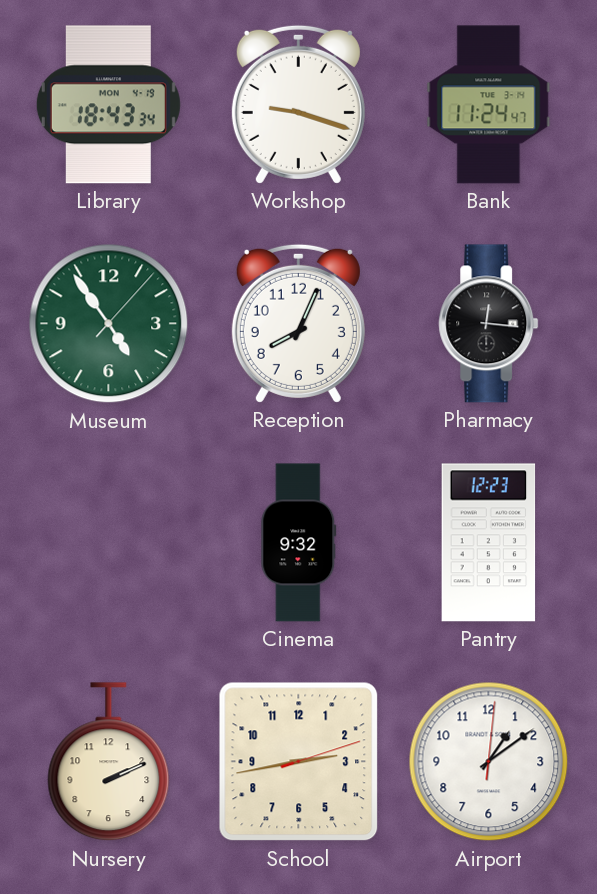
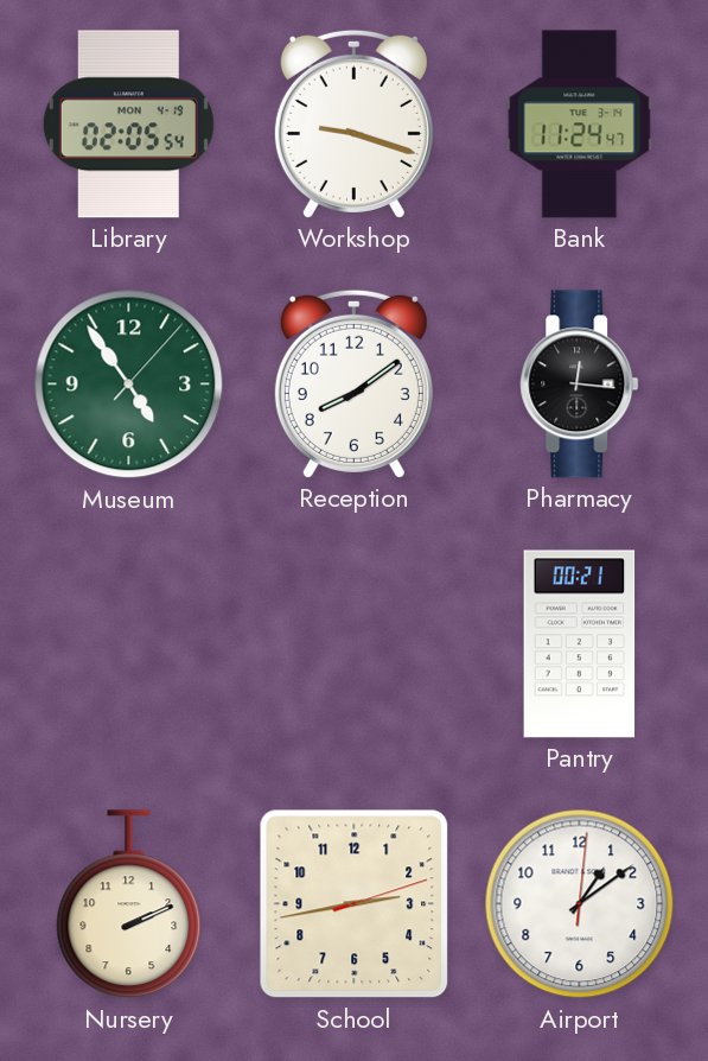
Library: 18:43 -> 02:05
Reception: 8:04 -> 8:09
Cinema: 9:32 -> none
Pantry: 12:23 -> 00:21
